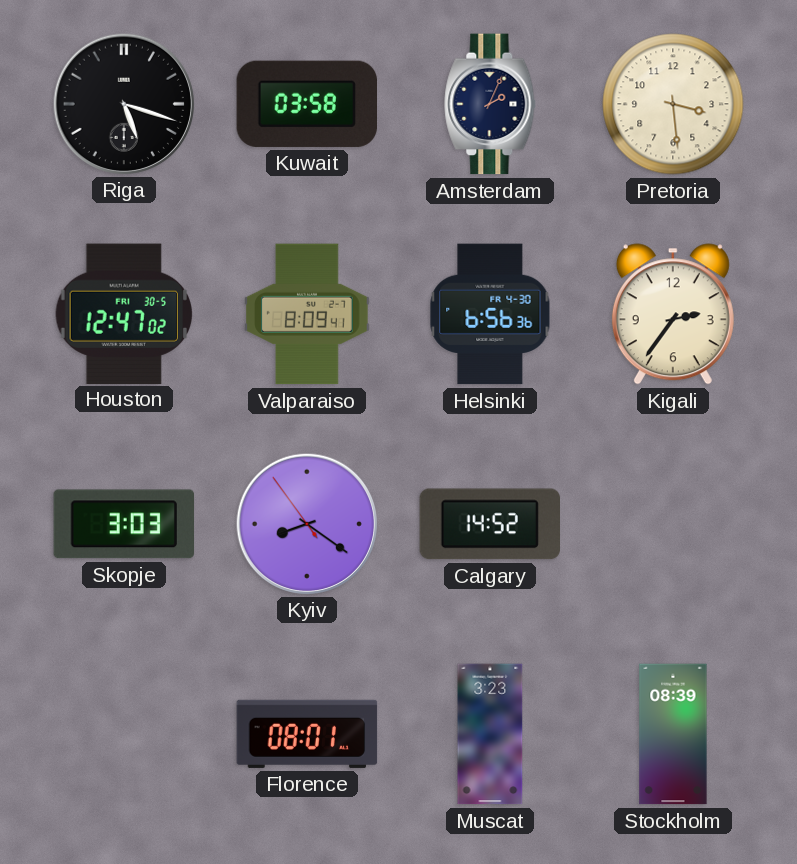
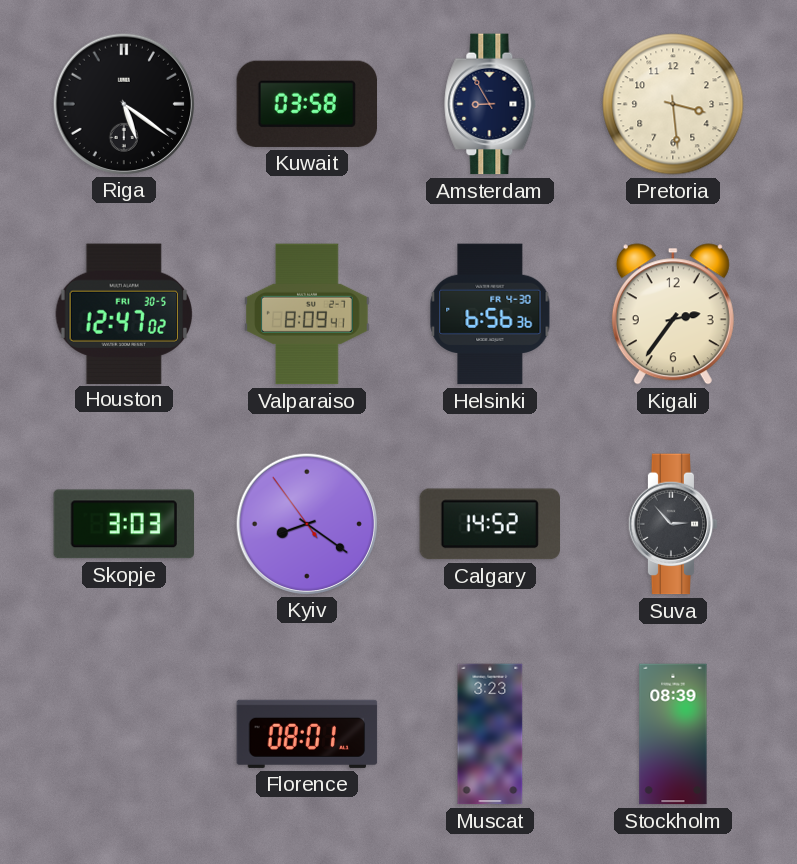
Riga: 5:18 -> 5:21
Amsterdam: 2:04 -> 8:55
Suva: none -> 2:53
